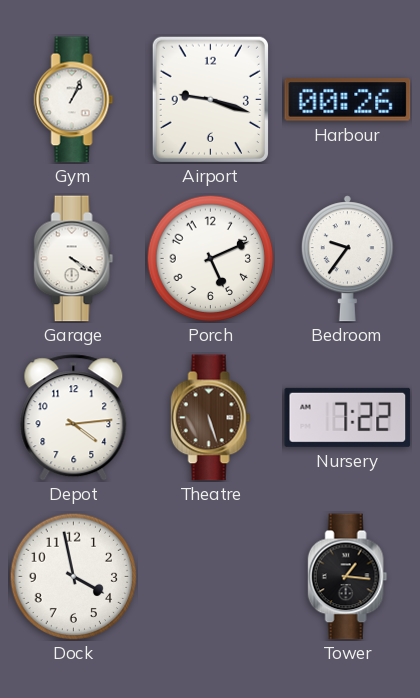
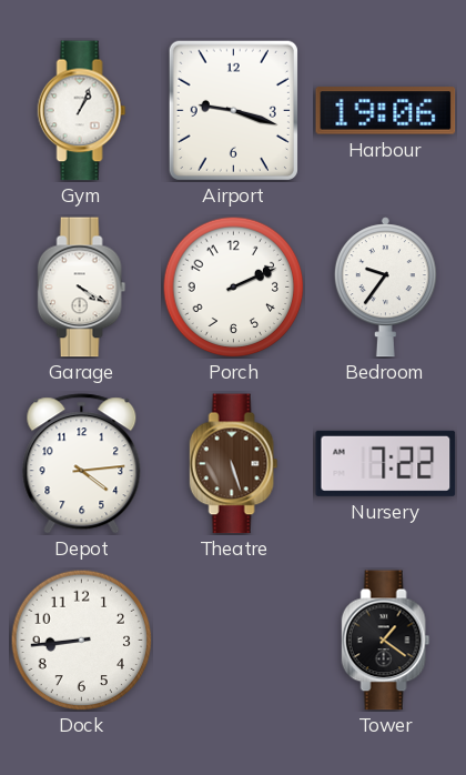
Harbour: 00:26 -> 19:06
Porch: 5:11 -> 2:11
Dock: 3:58 -> 8:44
Tower: 1:16 -> 1:21
